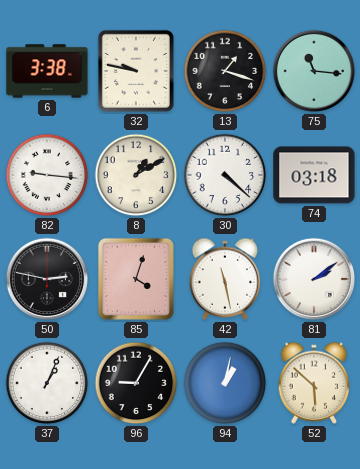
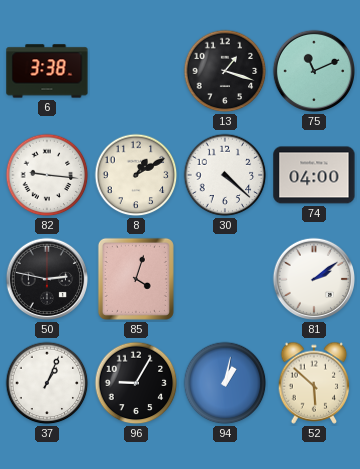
32: 9:47 -> none
75: 11:16 -> 11:11
74: 03:18 -> 04:00
42: 11:28 -> none
